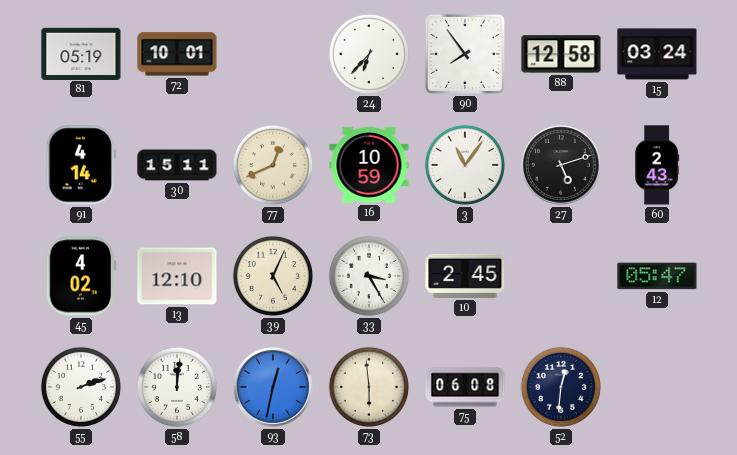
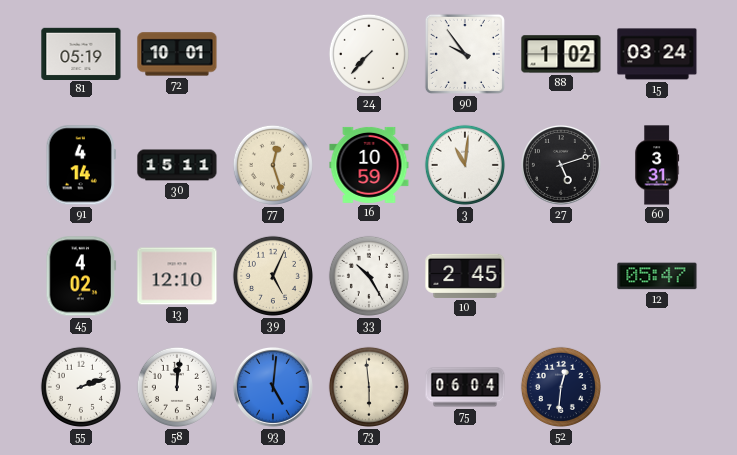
24: 6:37 -> 7:37
90: 7:54 -> 9:54
88: 12:58 -> 1:02
77: 12:41 -> 12:27
3: 11:06 -> 11:01
60: 2:43 -> 3:31
33: 3:25 -> 10:25
93: 12:32 -> 5:01
75: 06:08 -> 06:04
